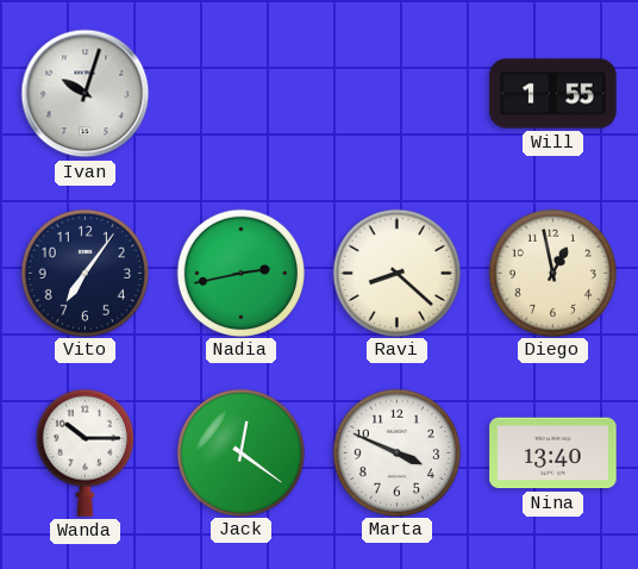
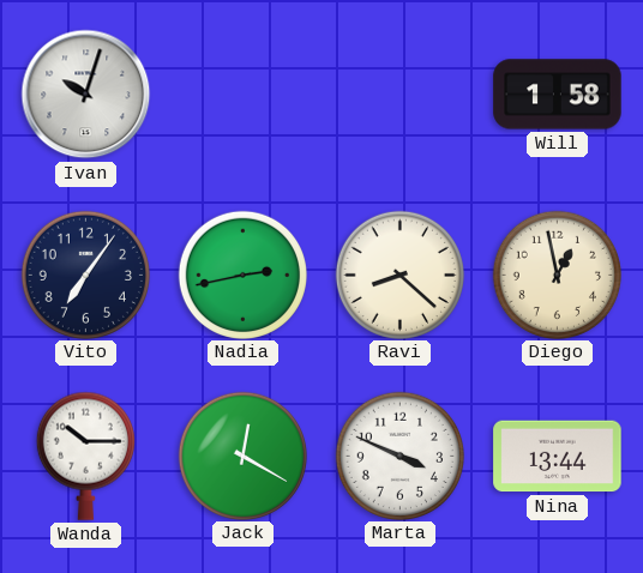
Will: 1:55 -> 1:58
Jack: 12:21 -> 12:20
Nina: 13:40 -> 13:44
